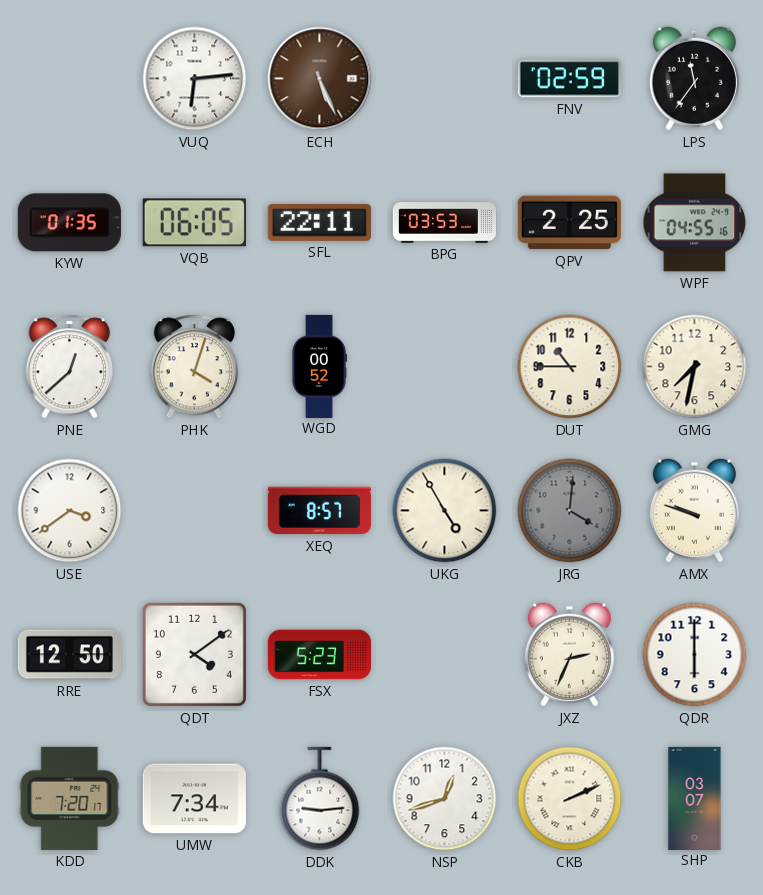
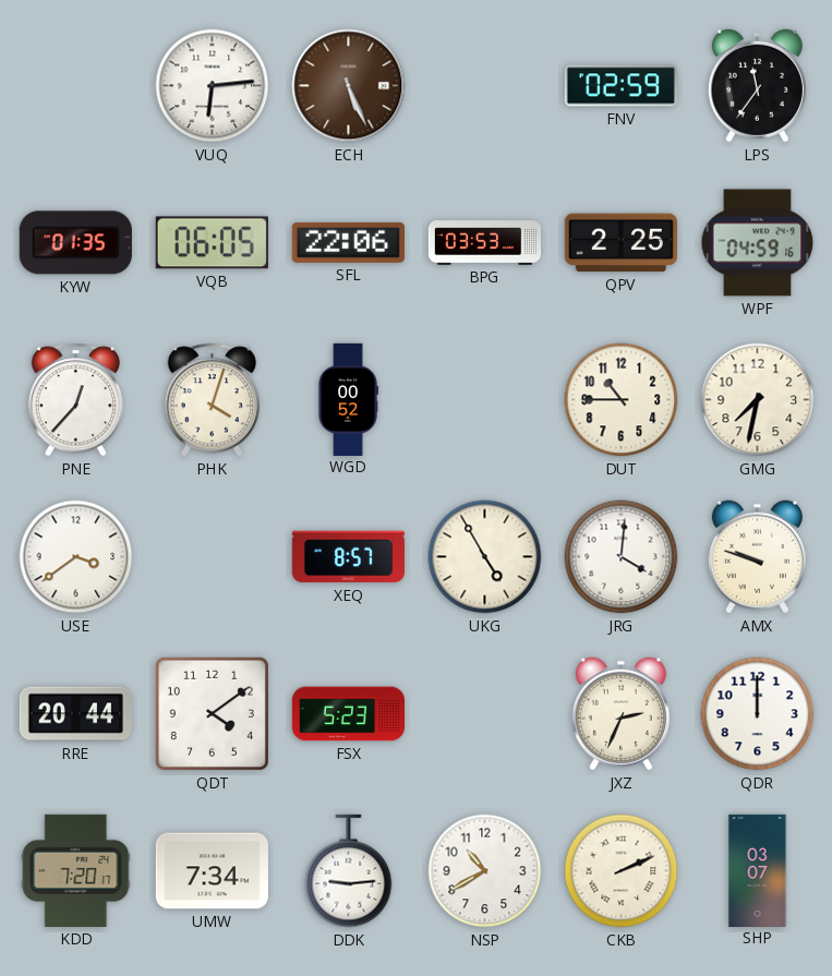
SFL: 22:11 -> 22:06
WPF: 04:55 -> 04:59
PNE: 12:38 -> 12:37
JRG dial: grey -> white
RRE: 12:50 -> 20:44
QDR: 6:00 -> 12:00
NSP: 12:42 -> 10:40
